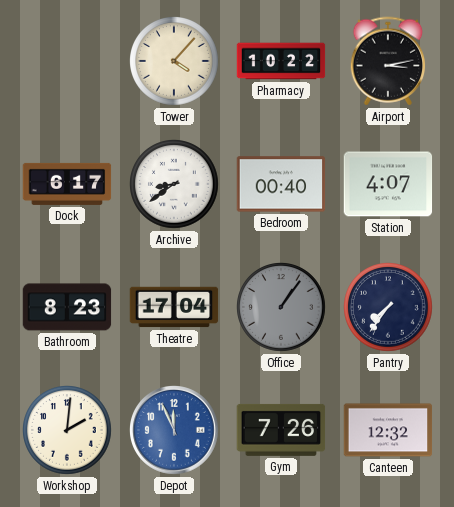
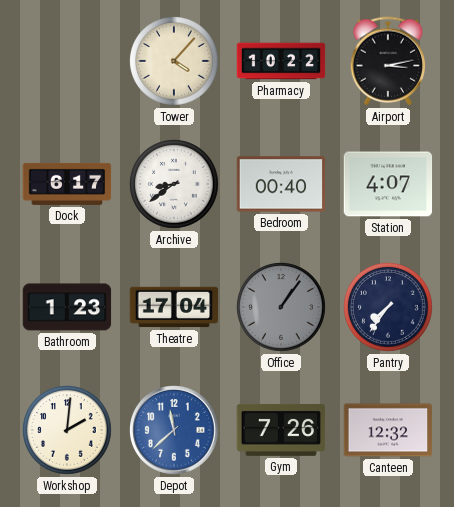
Bathroom: 8:23 -> 1:23
Depot: 11:56 -> 11:38
